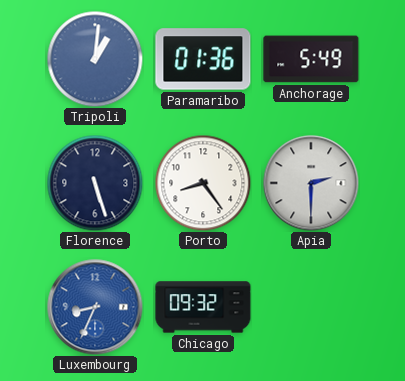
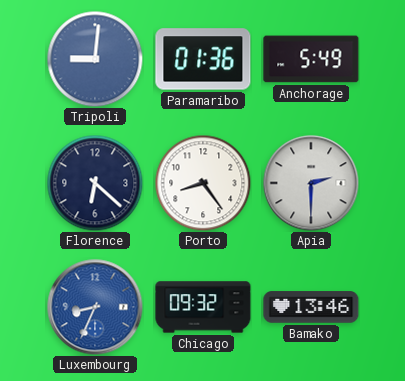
Tripoli: 1:01 -> 9:01
Florence: 5:27 -> 6:22
Bamako: none -> 13:46
